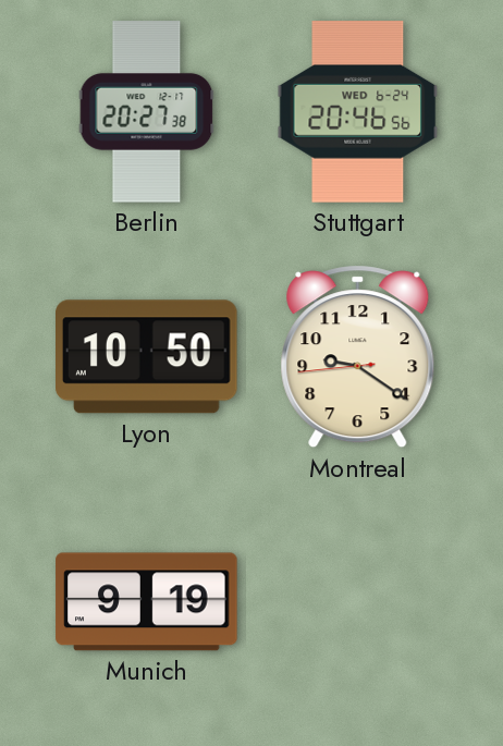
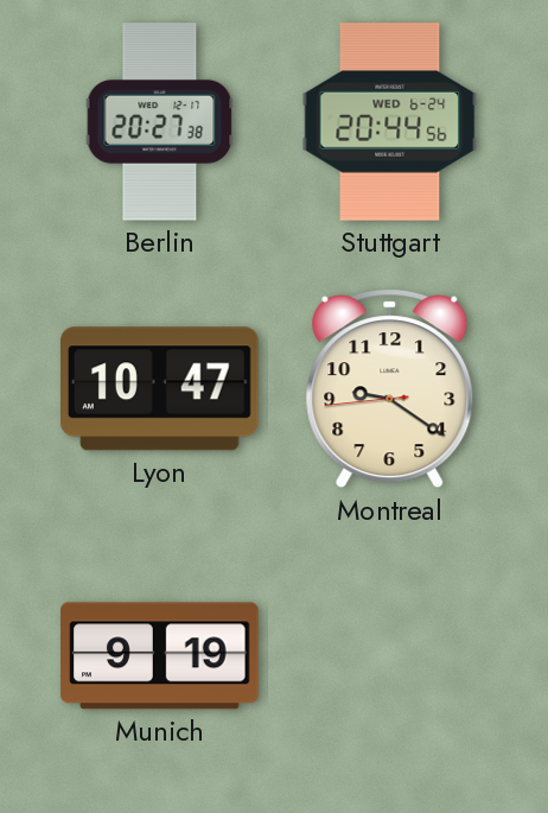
Stuttgart: 20:46 -> 20:44
Lyon: 10:50 -> 10:47
